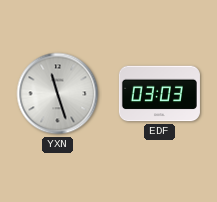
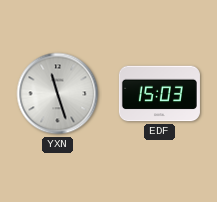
EDF: 03:03 -> 15:03
